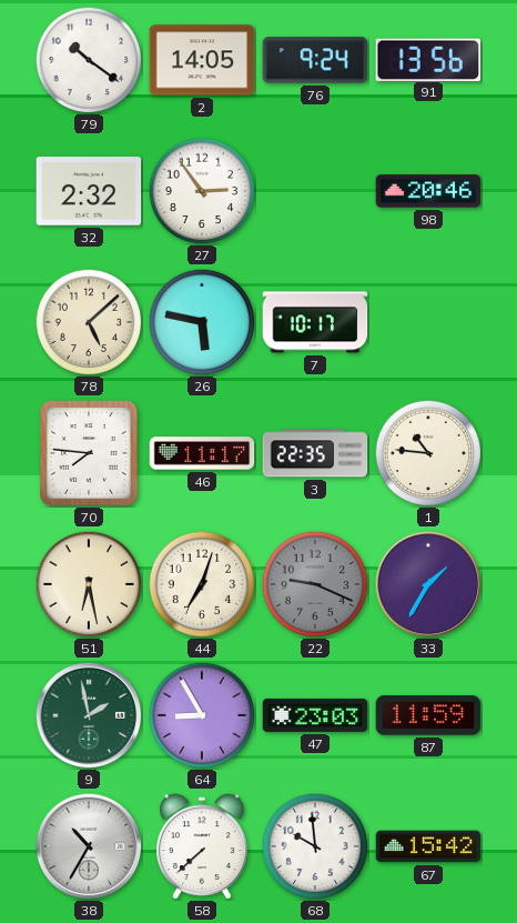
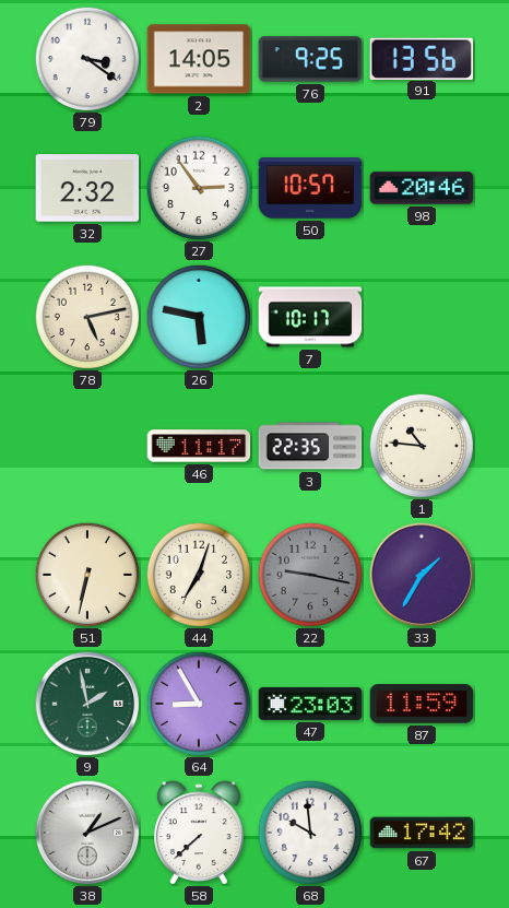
79: 10:21 -> 3:21
76: 9:24 -> 9:25
50: none -> 10:57
78: 5:08 -> 5:13
70: 7:46 -> none
51: 6:28 -> 6:32
22: 9:19 -> 9:17
38: 10:35 -> 1:11
67: 15:42 -> 17:42
